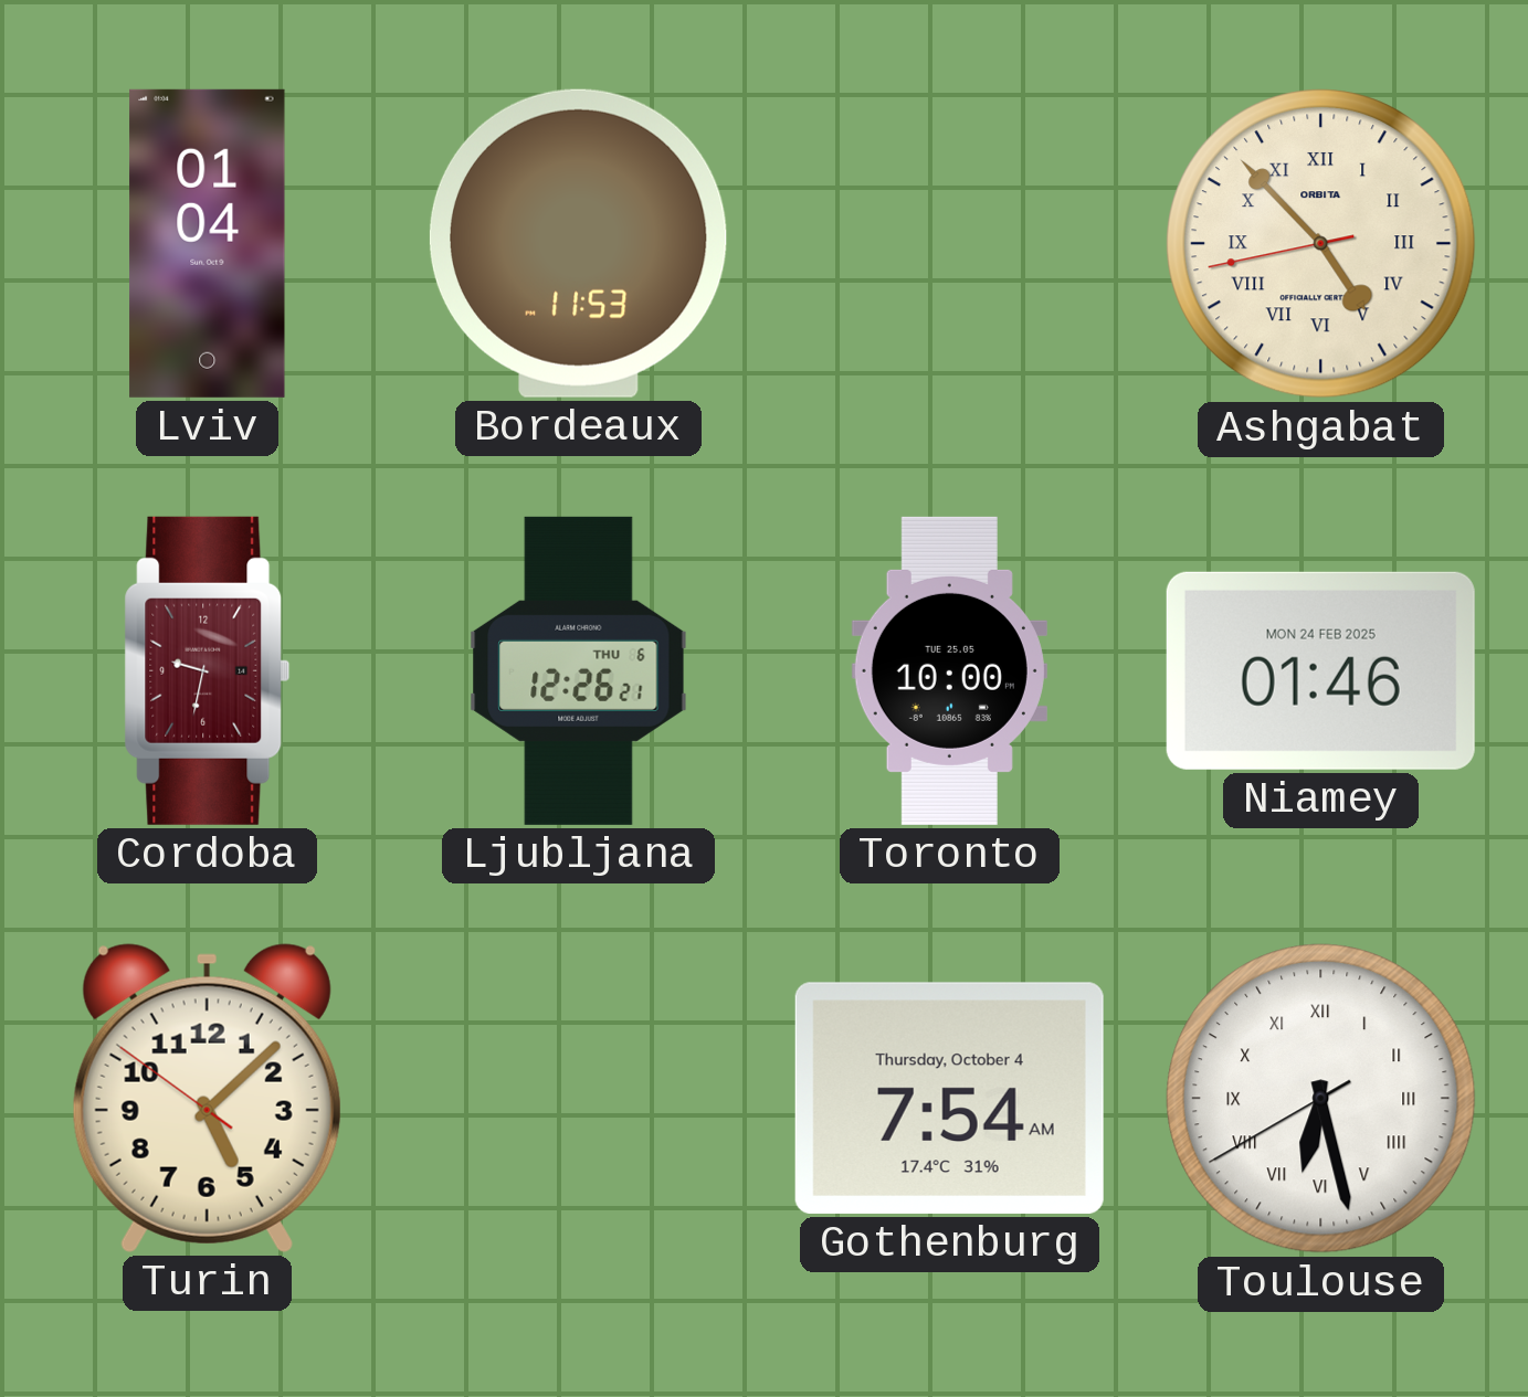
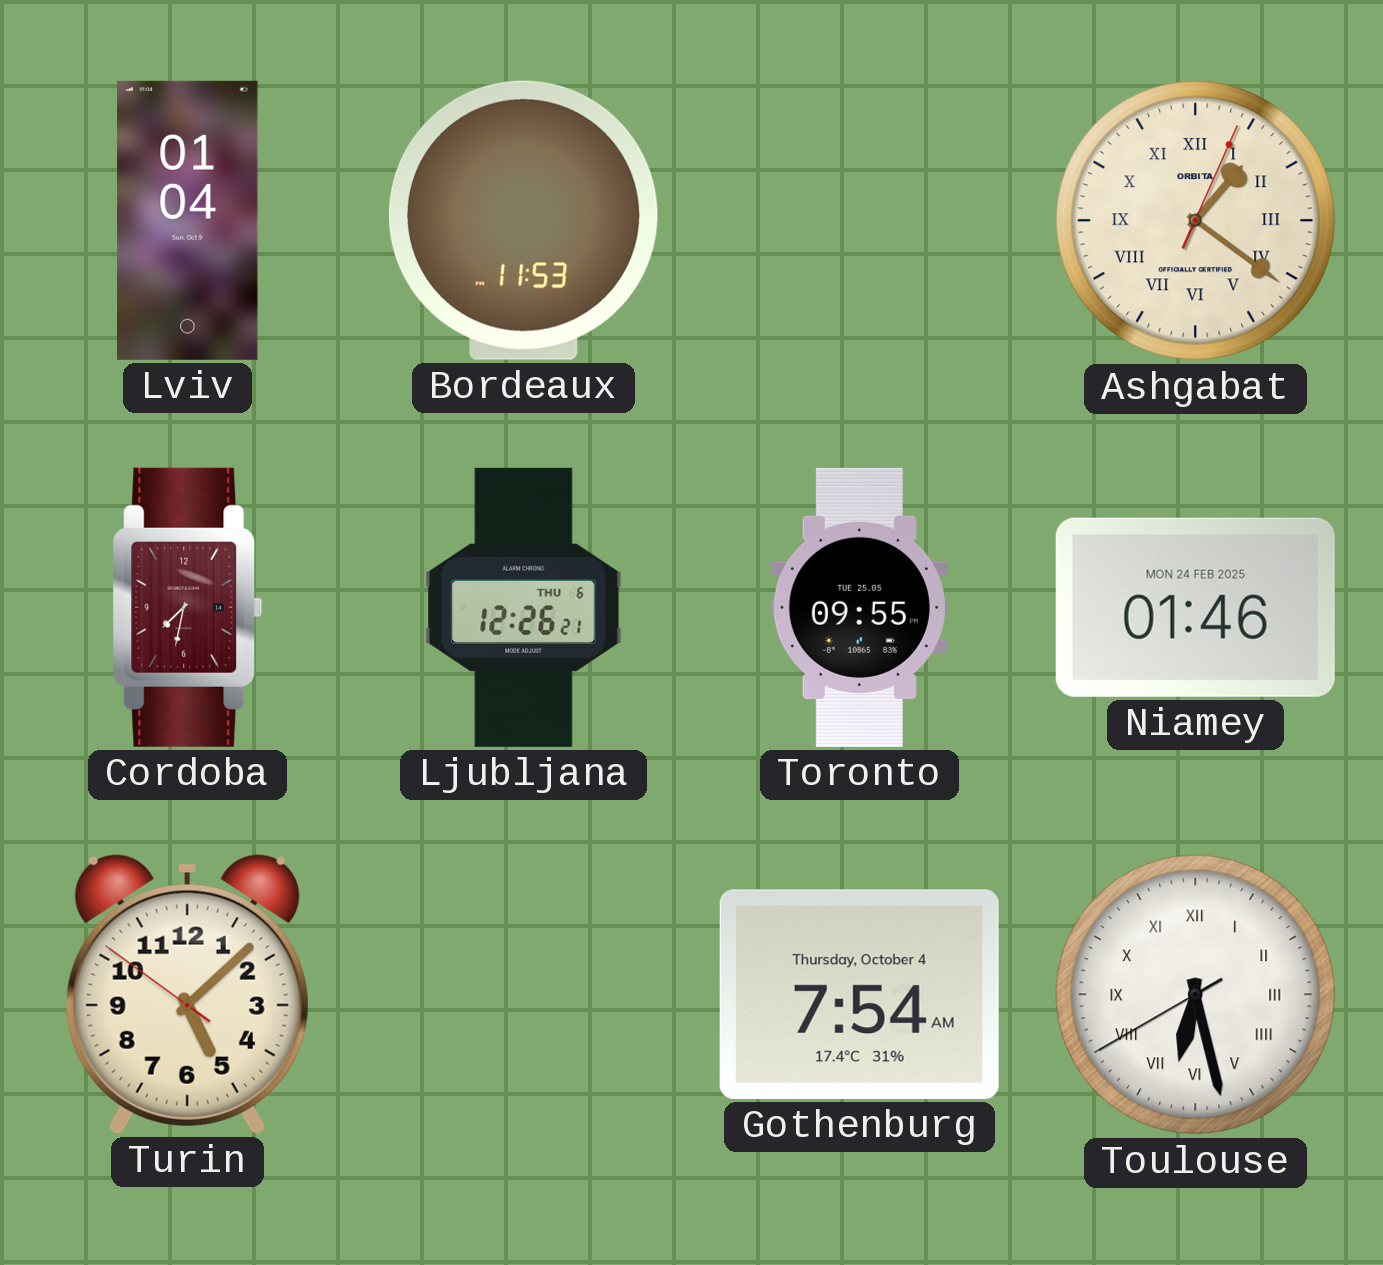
Ashgabat: 4:52 -> 1:21
Cordoba: 9:32 -> 7:32
Toronto: 10:00 -> 09:55
